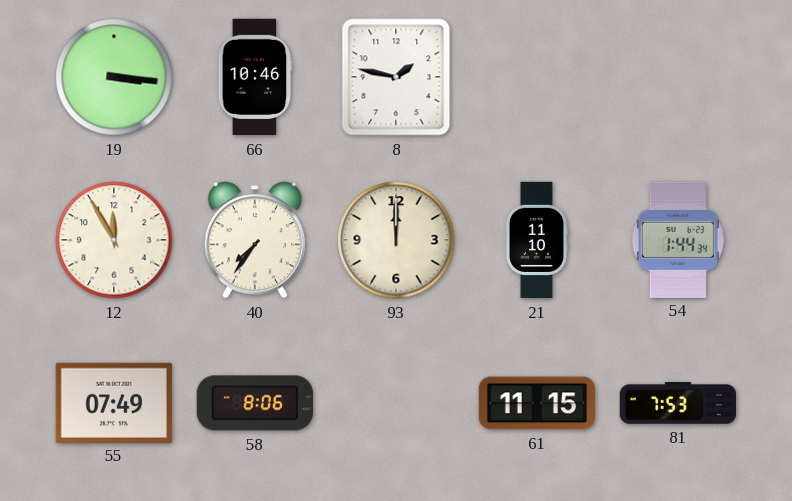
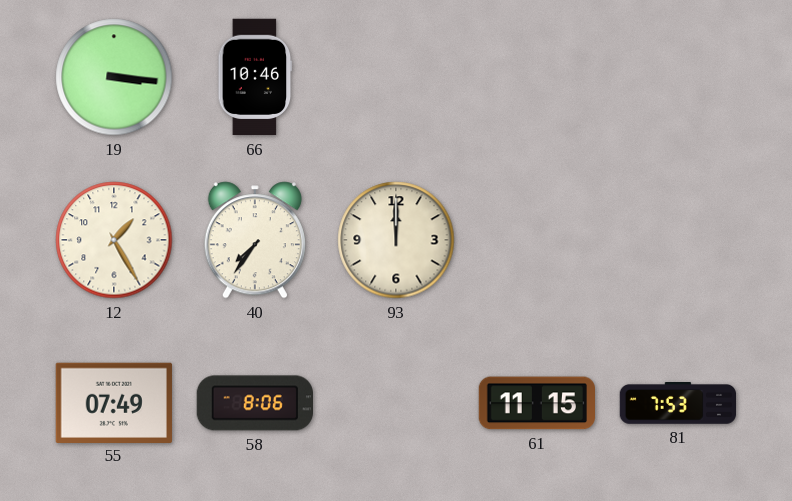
8: 1:47 -> none
12: 11:55 -> 1:25
21: 11:10 -> none
54: 1:44 -> none
